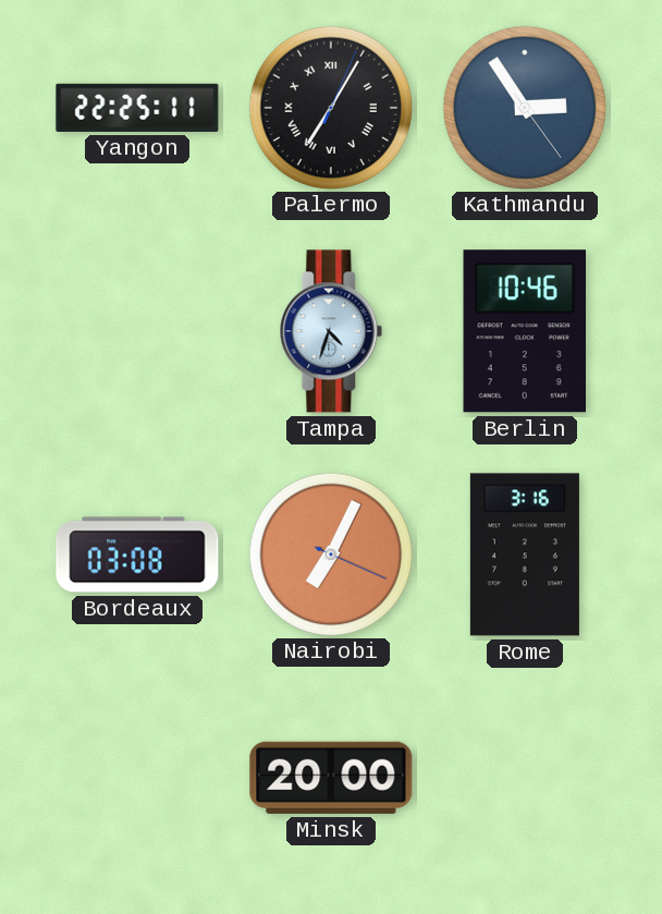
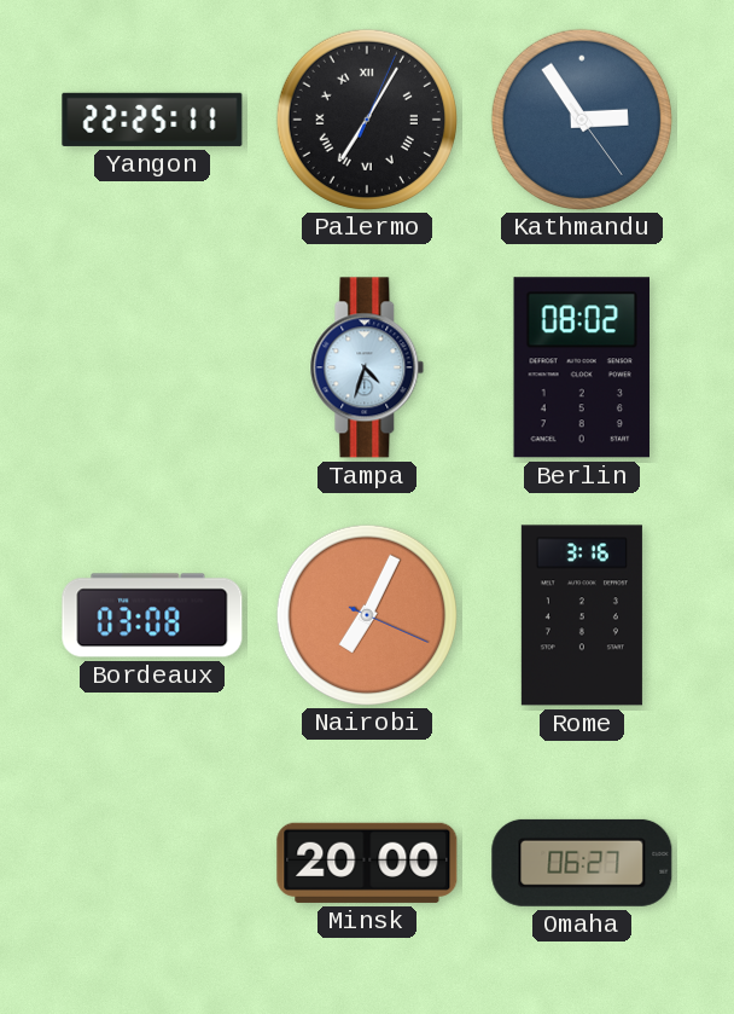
Berlin: 10:46 -> 08:02
Omaha: none -> 06:27
